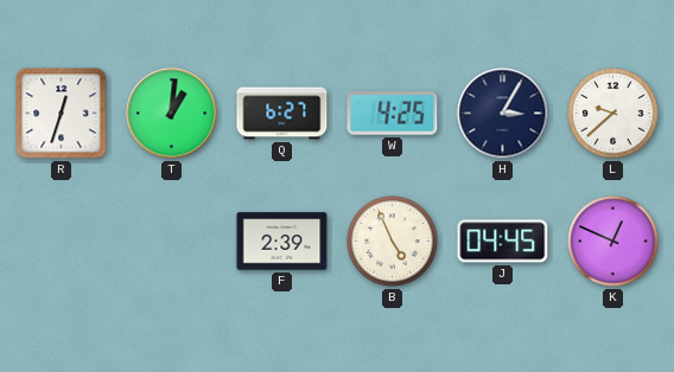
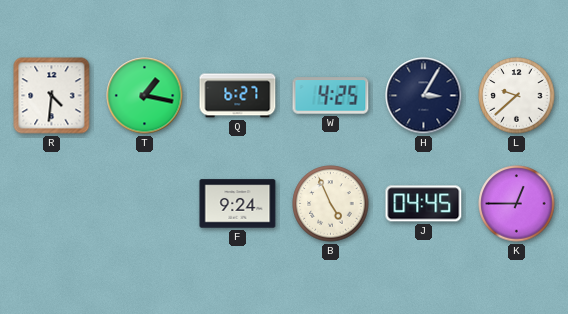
R: 12:33 -> 4:31
T: 1:01 -> 1:17
F: 2:39 -> 9:24
K: 12:49 -> 12:45
